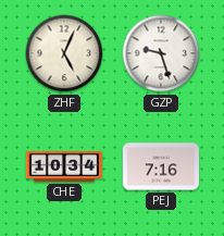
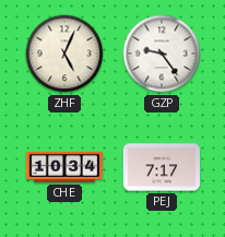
GZP: 9:27 -> 9:24
PEJ: 7:16 -> 7:17
